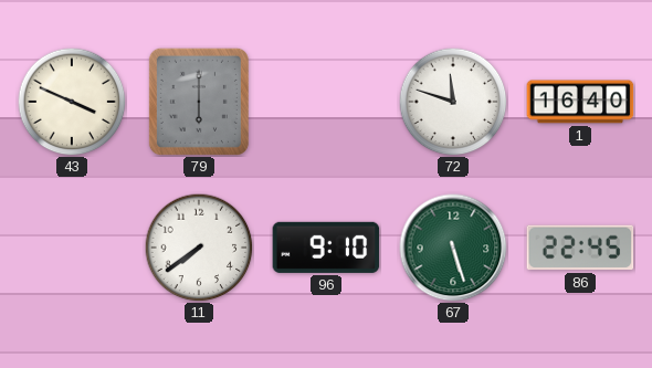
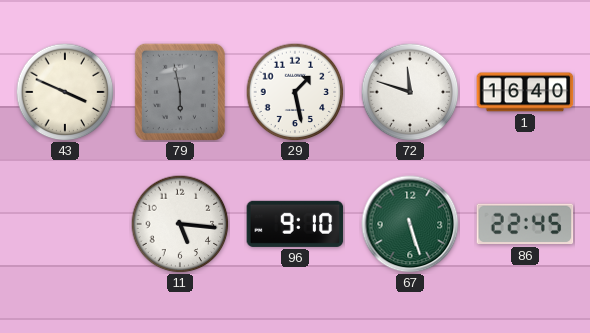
79: 6:00 -> 5:58
29: none -> 1:28
11: 7:39 -> 5:16
